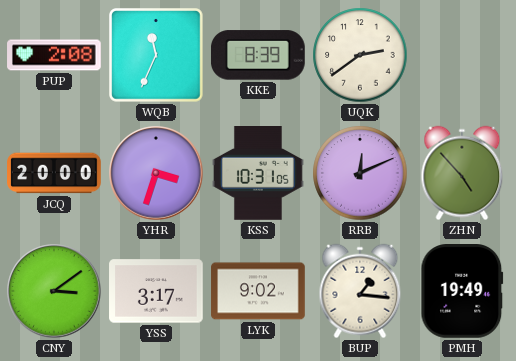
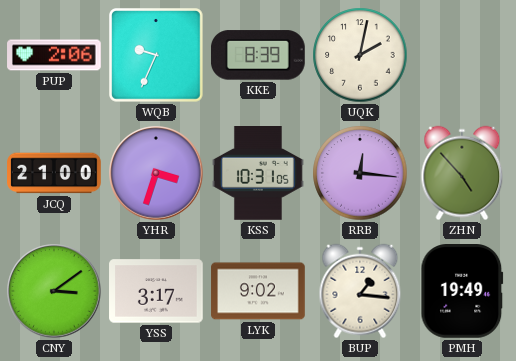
PUP: 2:08 -> 2:06
WQB: 11:34 -> 9:34
UQK: 2:39 -> 2:02
JCQ: 20:00 -> 21:00
RRB: 12:11 -> 12:16
